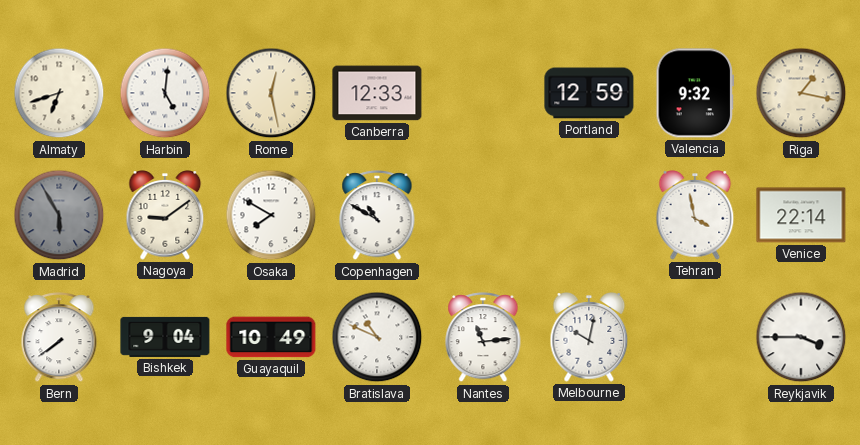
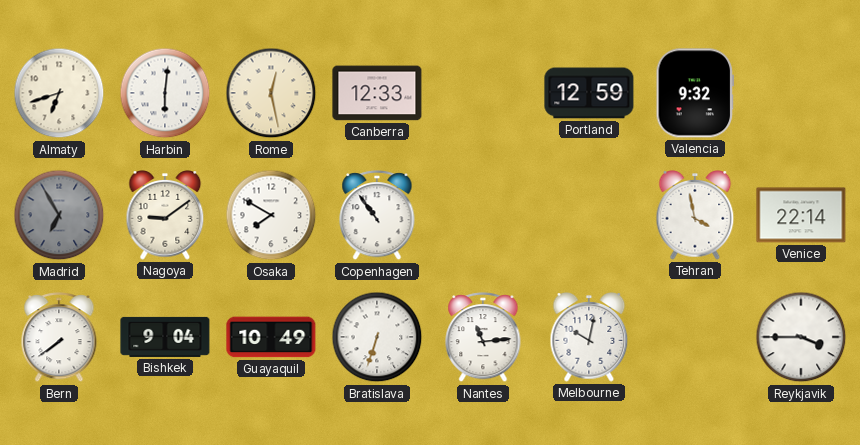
Harbin: 5:01 -> 6:01
Riga: 1:17 -> none
Madrid: 5:55 -> 6:55
Copenhagen: 10:50 -> 10:54
Bratislava: 10:49 -> 6:33
